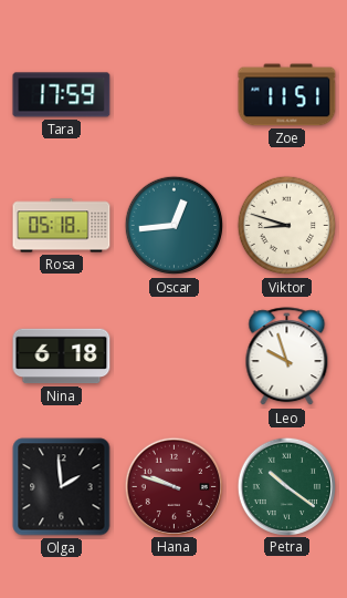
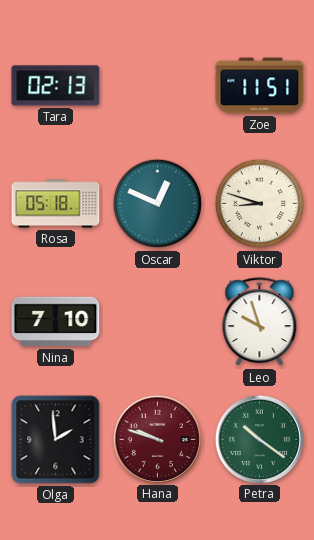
Tara: 17:59 -> 02:13
Oscar: 12:44 -> 12:49
Nina: 6:18 -> 7:10
